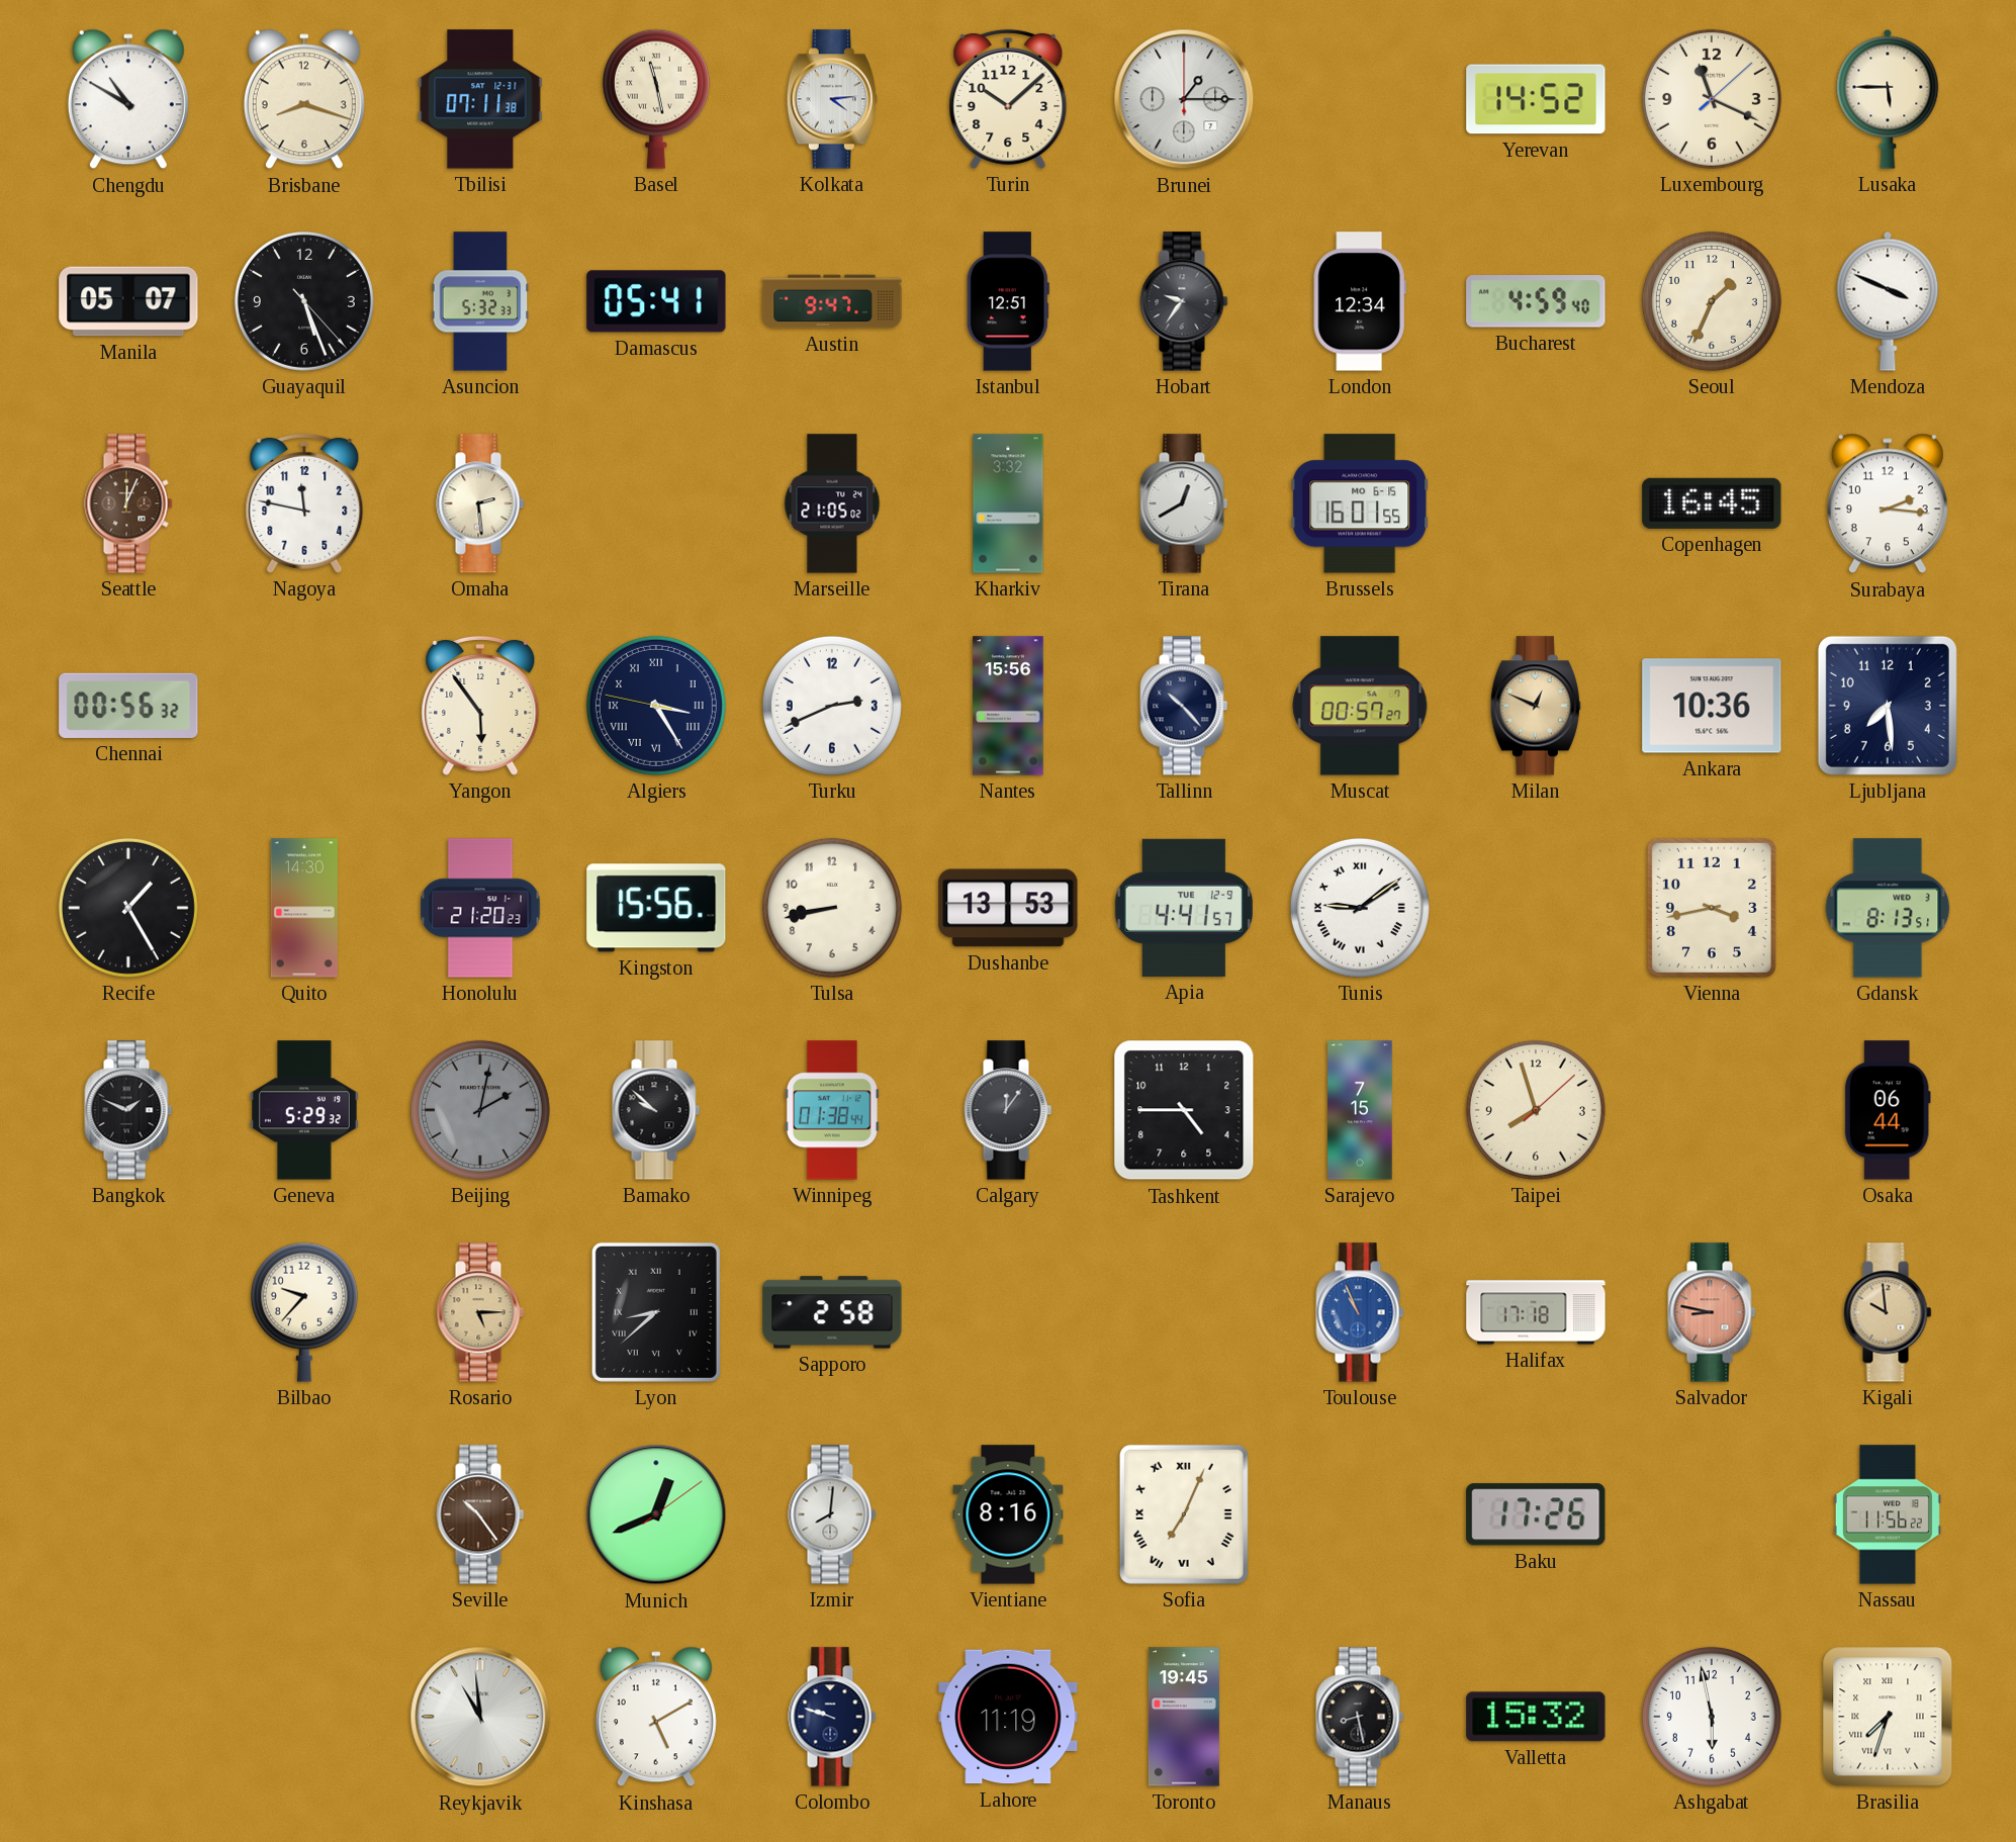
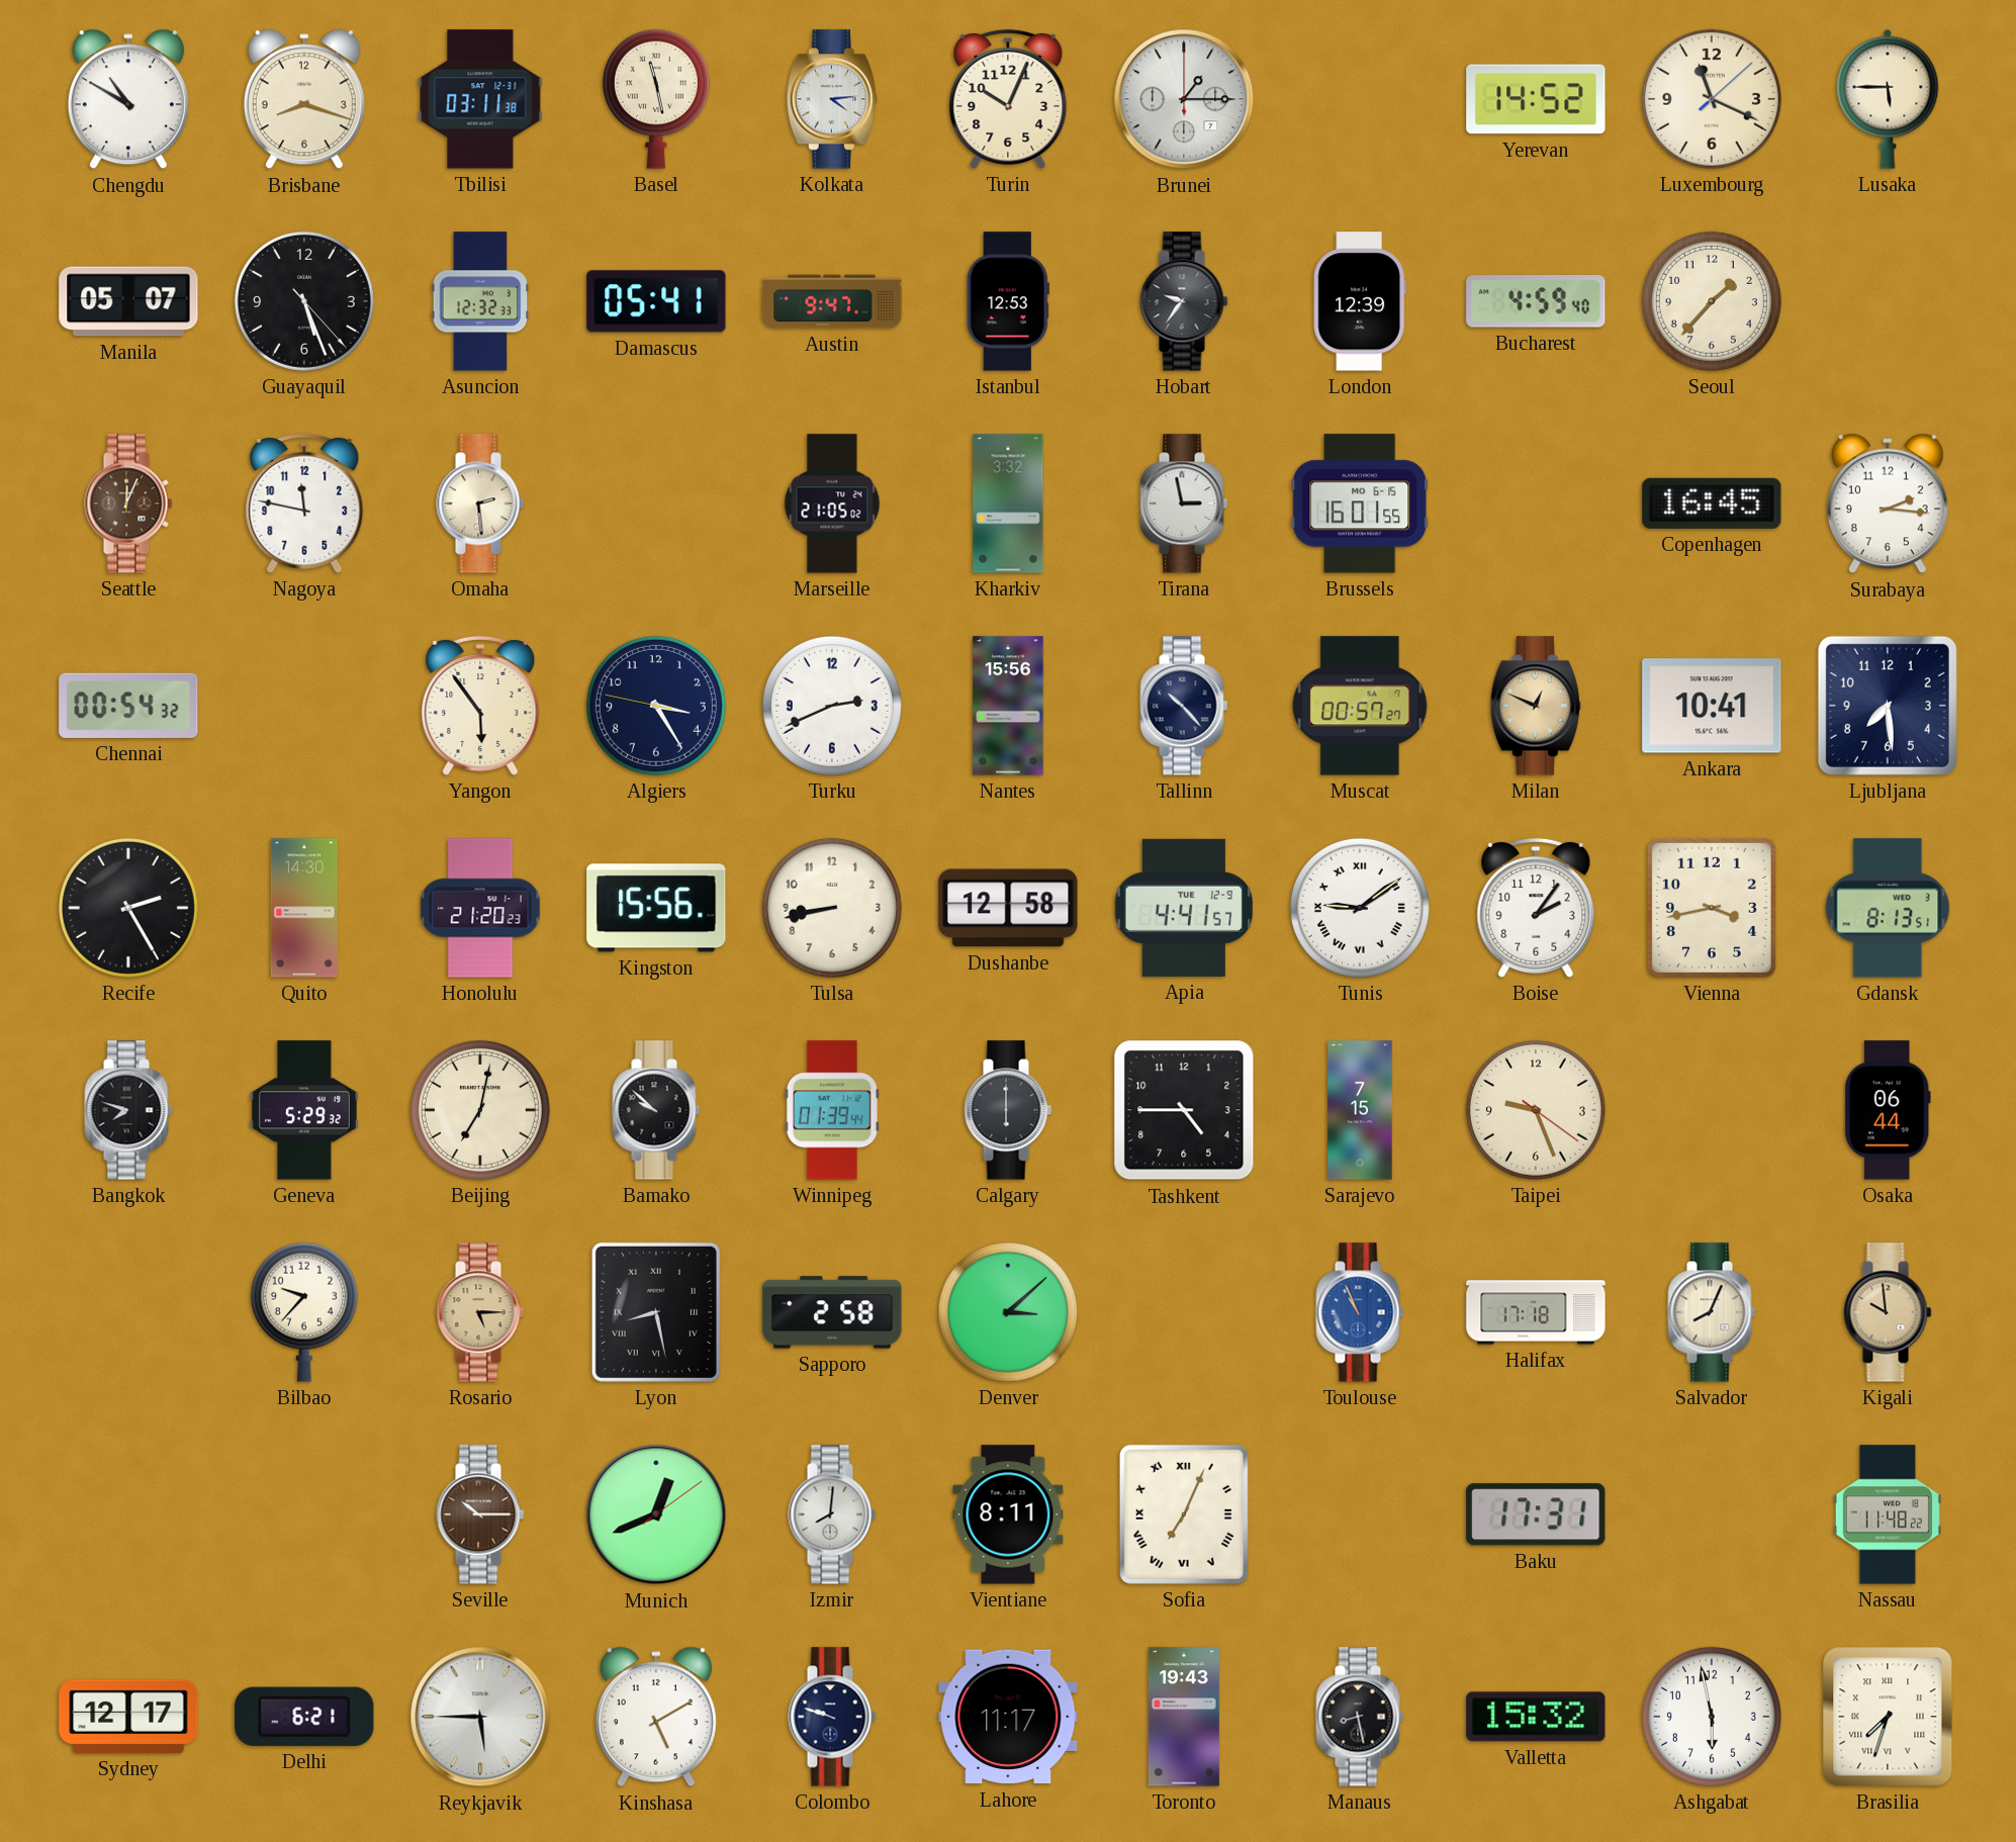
Tbilisi: 07:11 -> 03:11
Turin: 10:08 -> 10:04
Asuncion: 5:32 -> 12:32
Istanbul: 12:51 -> 12:53
London: 12:34 -> 12:39
Seoul: 1:34 -> 1:37
Mendoza: 3:49 -> none
Tirana: 12:40 -> 2:58
Chennai: 00:56 -> 00:54
Algiers numerals: Roman -> Arabic
Ankara: 10:36 -> 10:41
Recife: 1:25 -> 2:25
Dushanbe: 13:53 -> 12:58
Boise: none -> 2:06
Bangkok: 1:49 -> 7:48
Beijing: 2:02 -> 7:02
Beijing dial: grey -> cream
Winnipeg: 01:38 -> 01:39
Calgary: 12:06 -> 6:00
Taipei: 7:57 -> 9:26
Lyon: 8:38 -> 8:28
Denver: none -> 3:08
Salvador: 8:47 -> 8:04
Salvador dial: salmon -> cream
Seville: 10:24 -> 10:15
Vientiane: 8:16 -> 8:11
Baku: 17:26 -> 17:31
Nassau: 11:56 -> 11:48
Sydney: none -> 12:17
Delhi: none -> 6:21
Reykjavik: 10:59 -> 5:45
Lahore: 11:19 -> 11:17
Toronto: 19:45 -> 19:43
